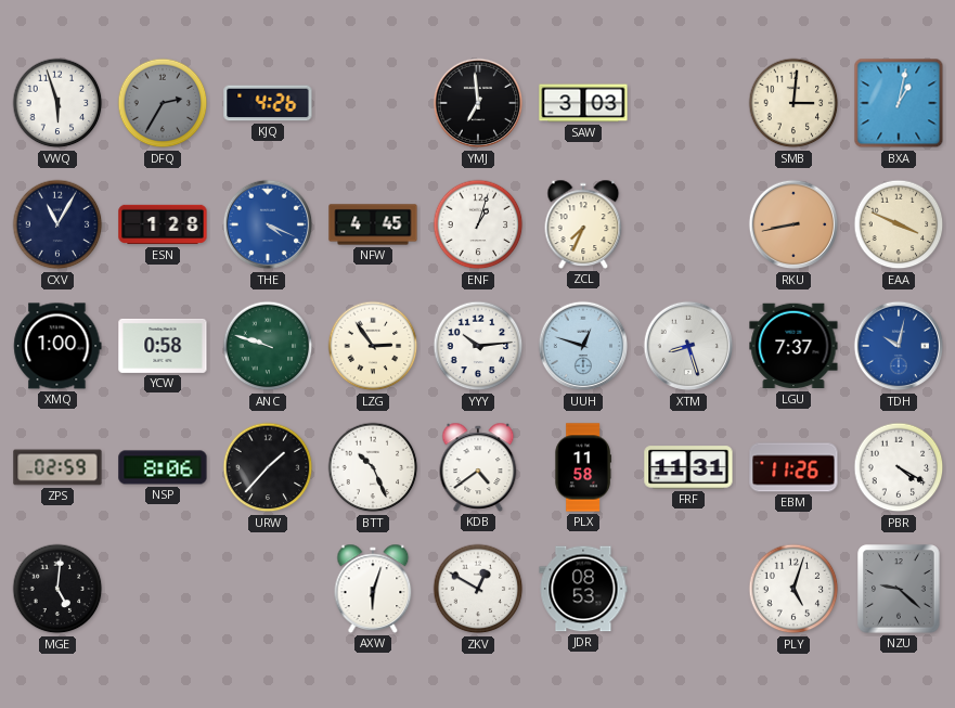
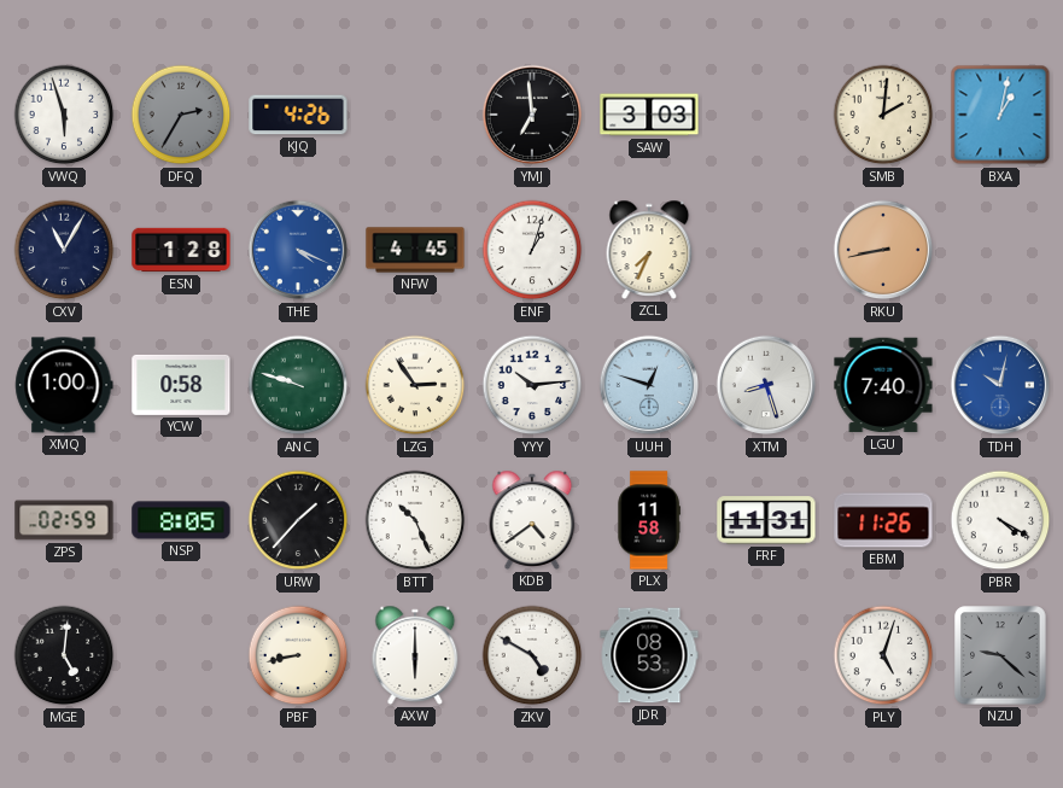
SMB: 3:01 -> 2:01
EAA: 3:49 -> none
LGU: 7:37 -> 7:40
NSP: 8:06 -> 8:05
PBF: none -> 8:43
AXW: 6:03 -> 6:00
ZKV: 12:50 -> 4:50
